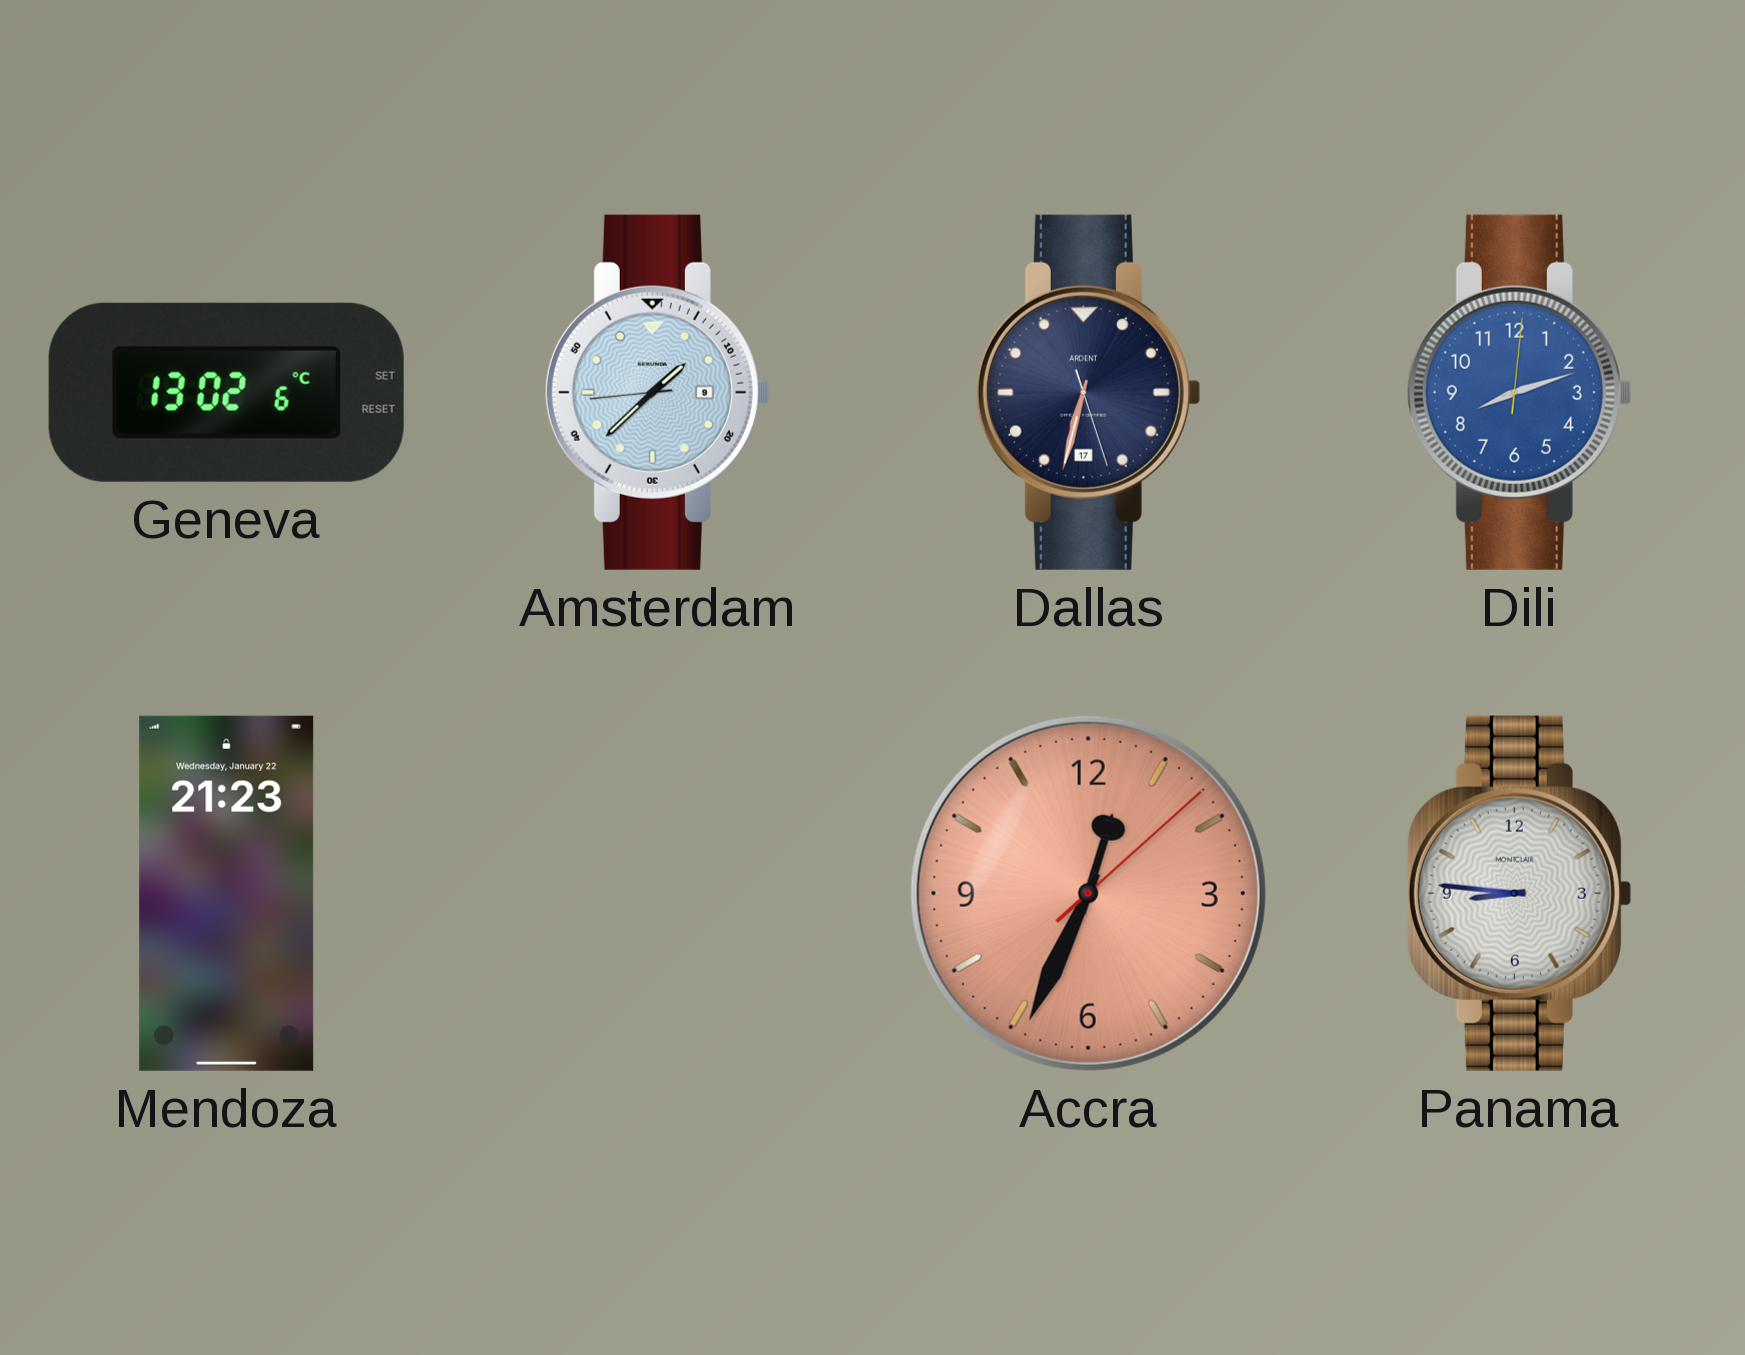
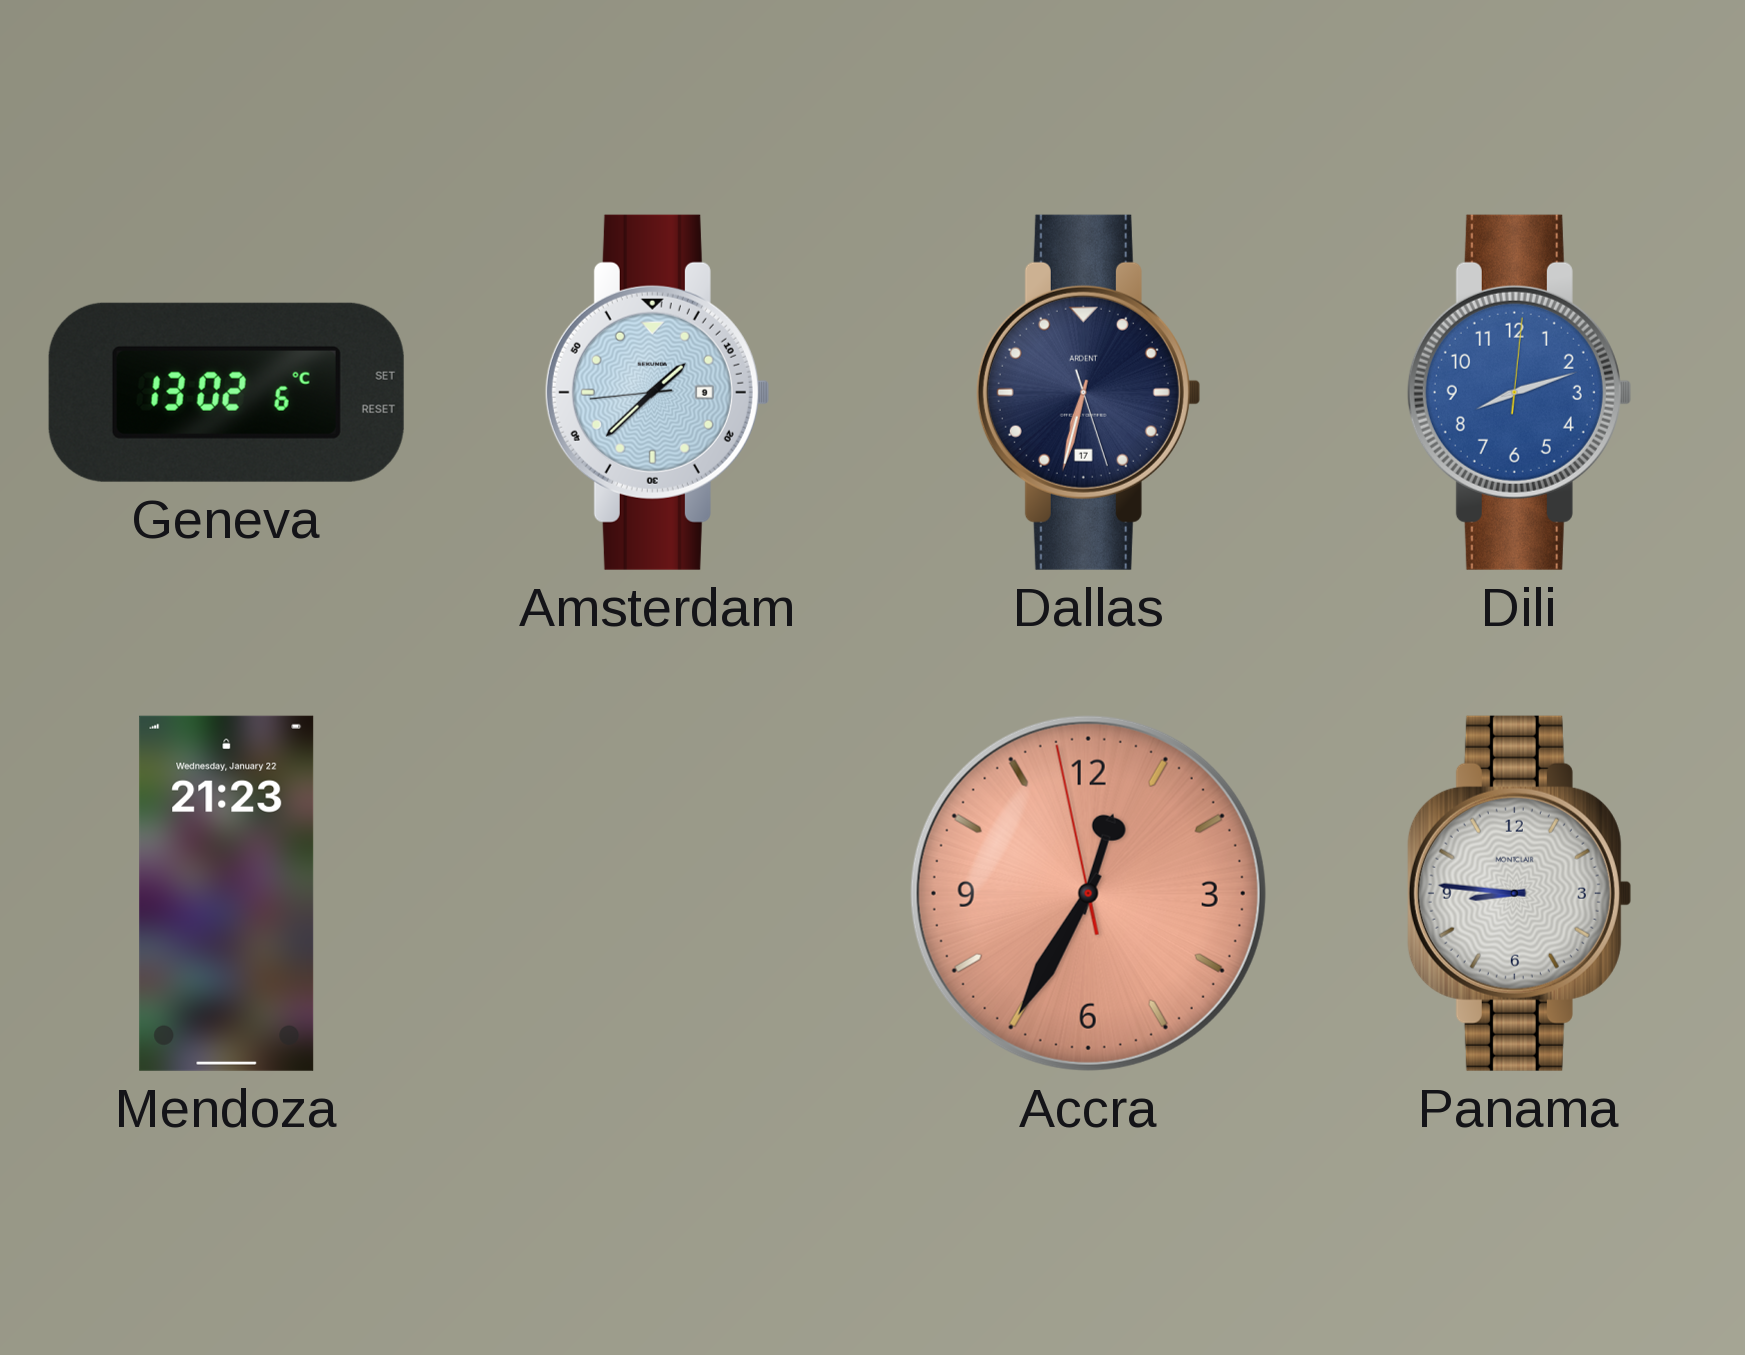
Accra: 12:34:08 -> 12:34:58
